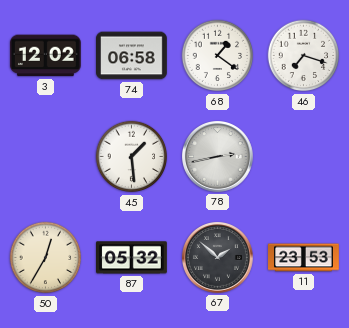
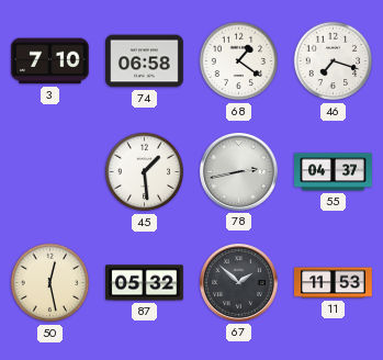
3: 12:02 -> 7:10
55: none -> 04:37
50: 12:35 -> 12:28
11: 23:53 -> 11:53
